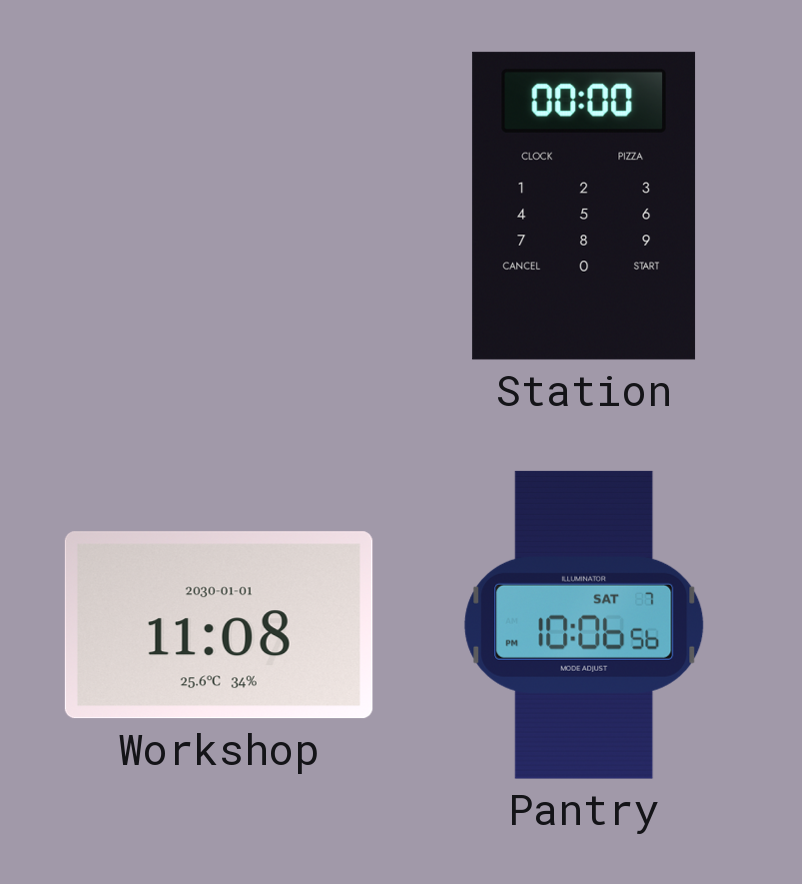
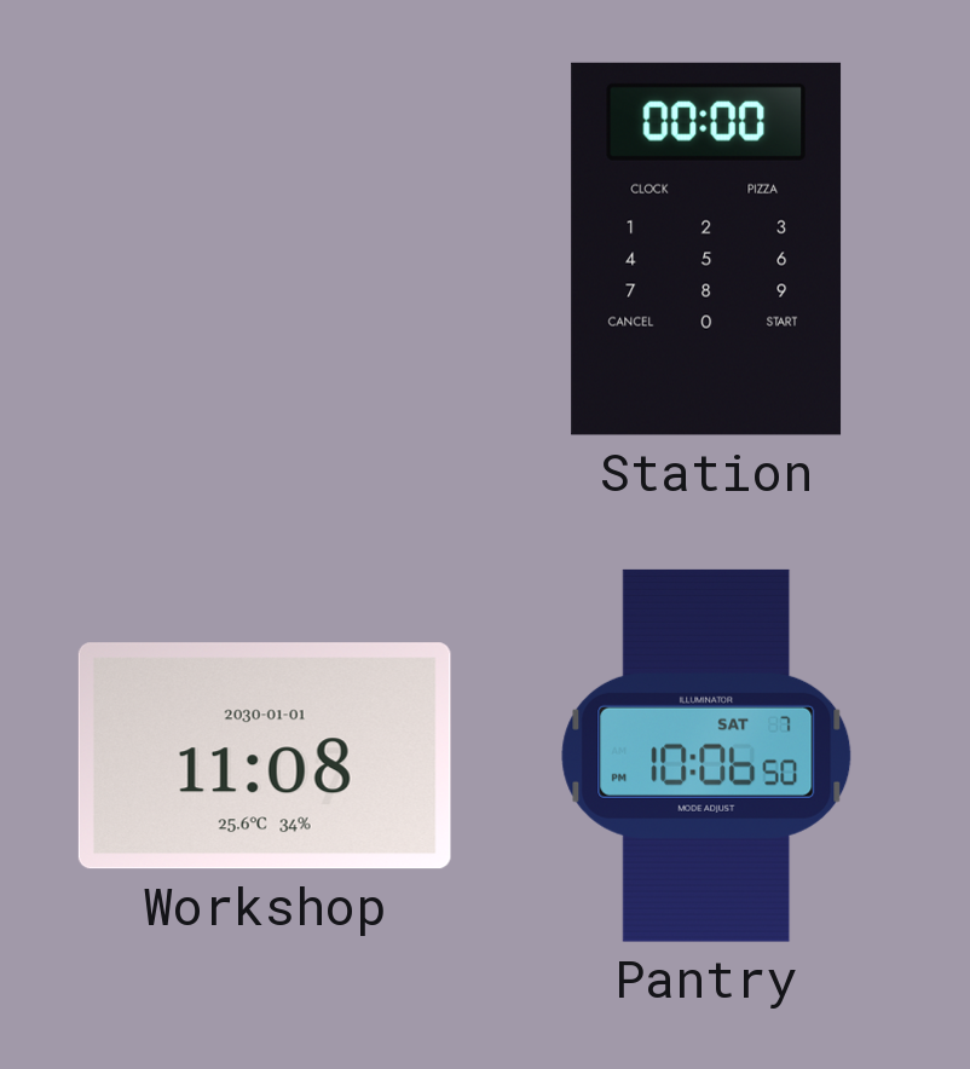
Pantry: 10:06:56 -> 10:06:50
